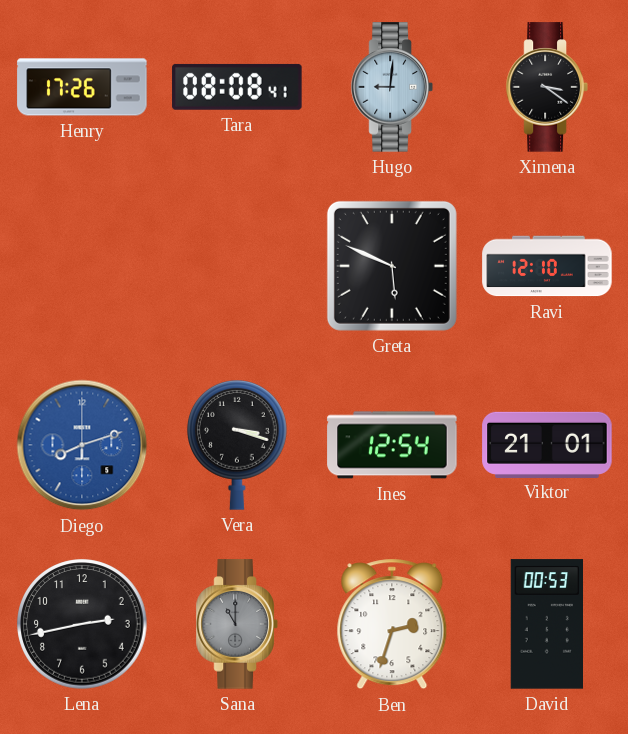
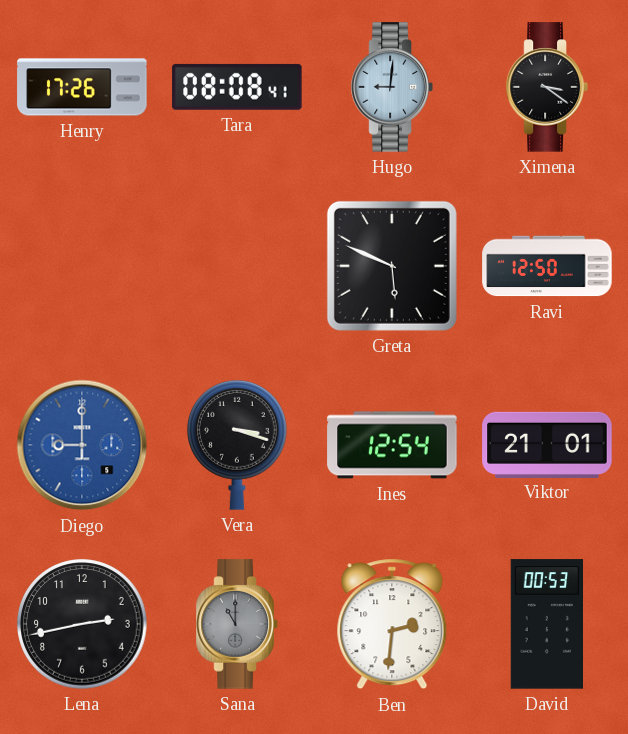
Ravi: 12:10 -> 12:50
Diego: 8:12 -> 9:00
Ben: 2:33 -> 2:31
